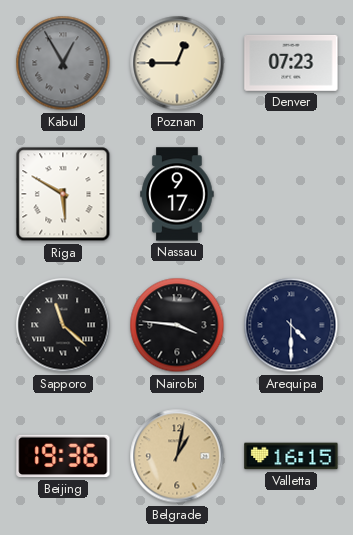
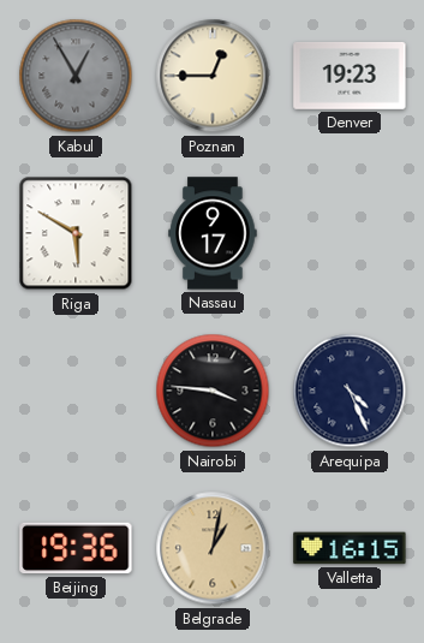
Denver: 07:23 -> 19:23
Sapporo: 11:22 -> none
Arequipa: 4:30 -> 4:26
